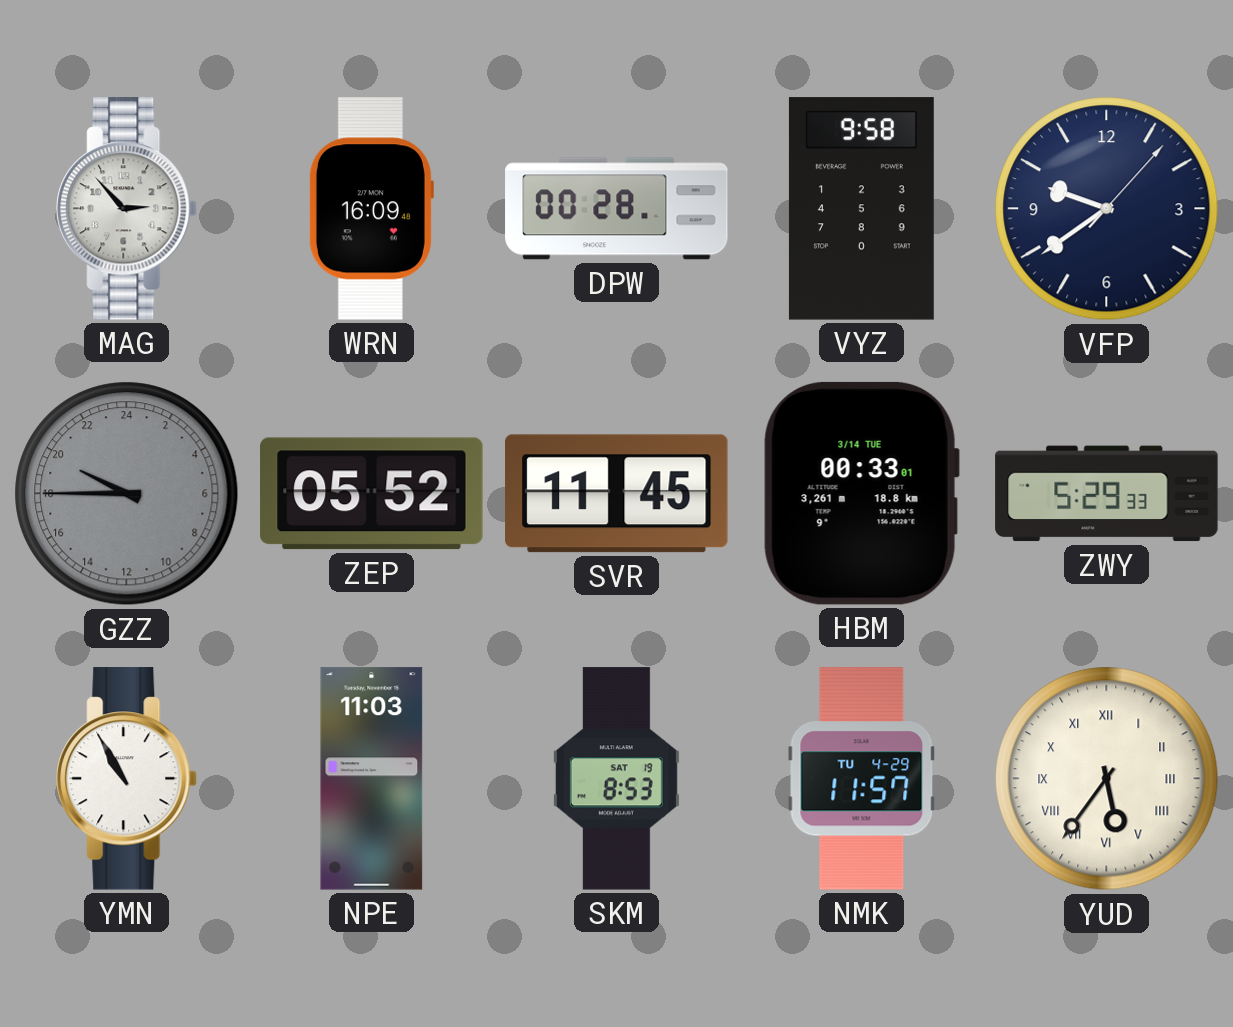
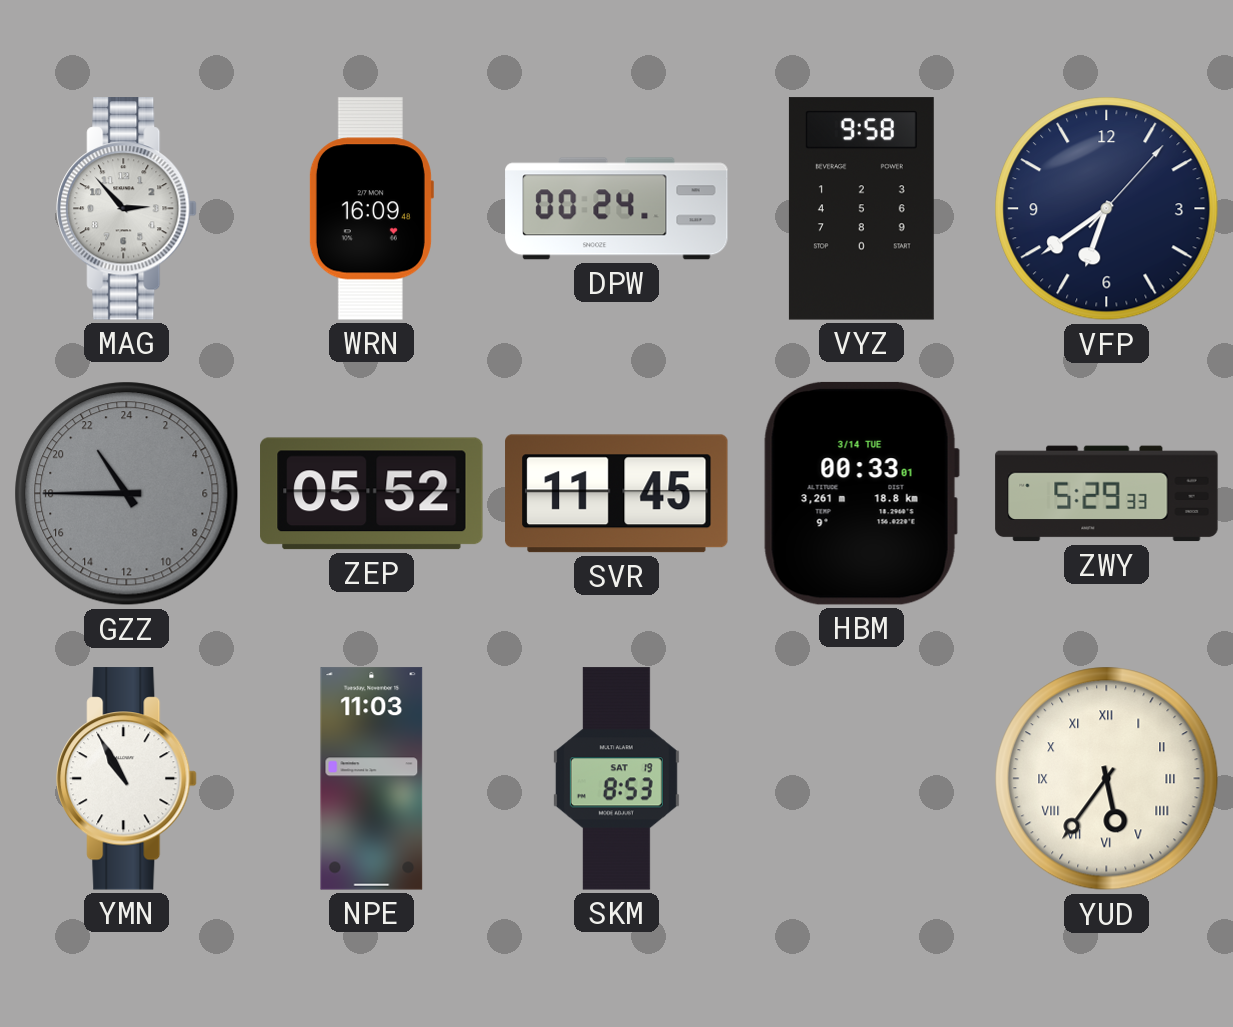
DPW: 00:28 -> 00:24
VFP: 9:39 -> 6:39
GZZ: 19:45 -> 21:45
NMK: 11:57 -> none
